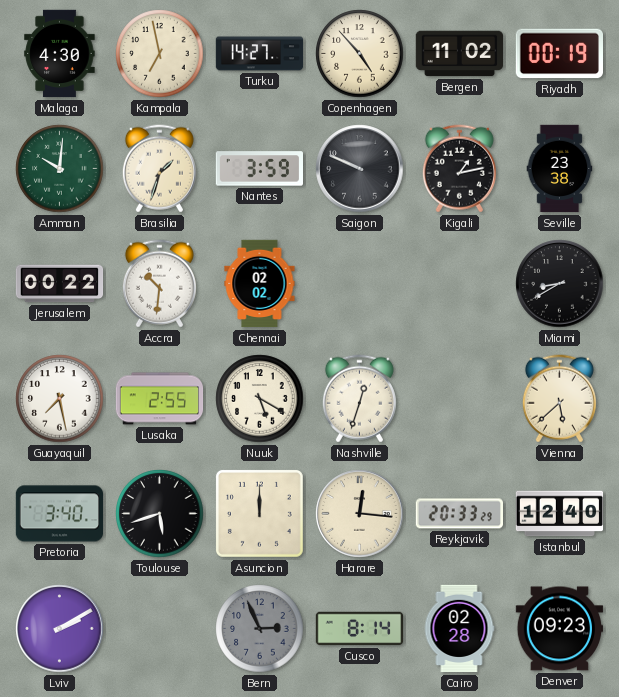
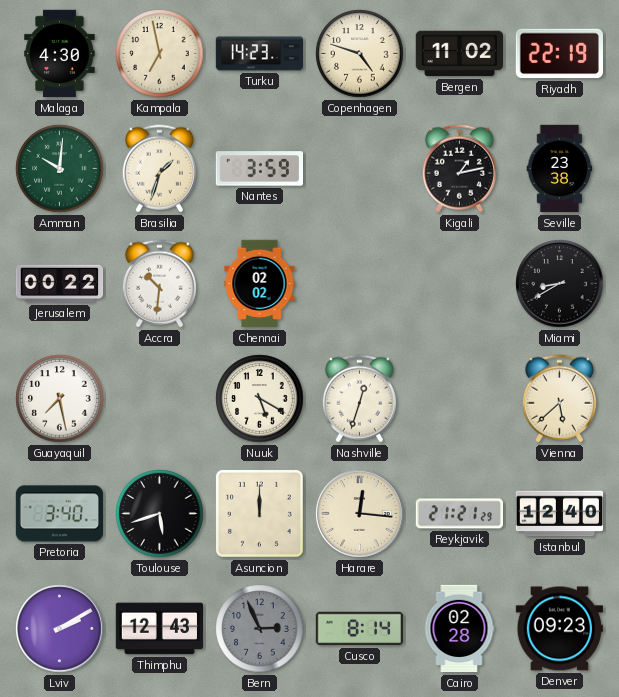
Turku: 14:27 -> 14:23
Copenhagen: 4:53 -> 4:48
Riyadh: 00:19 -> 22:19
Saigon: 9:49 -> none
Lusaka: 2:55 -> none
Reykjavik: 20:33 -> 21:21
Thimphu: none -> 12:43
